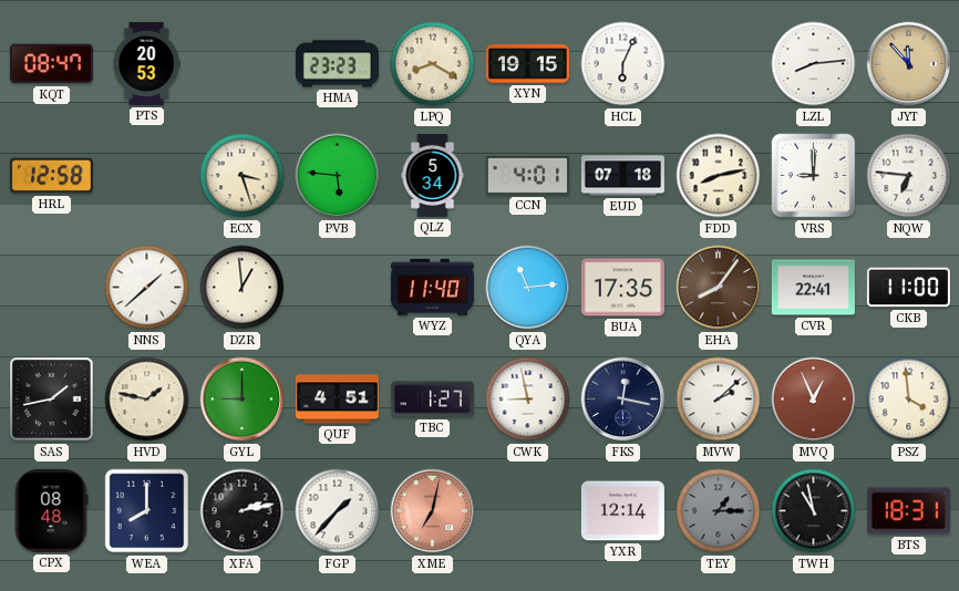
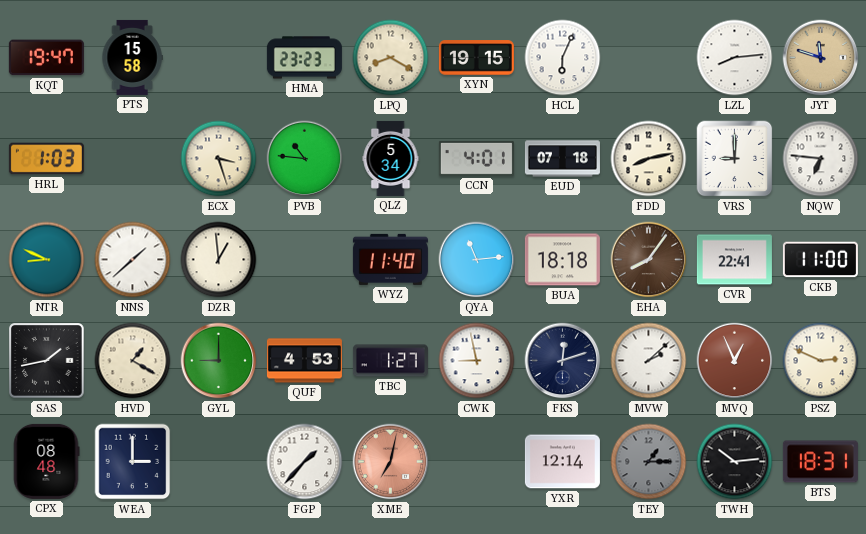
KQT: 08:47 -> 19:47
PTS: 20:53 -> 15:58
JYT: 11:53 -> 11:48
HRL: 12:58 -> 1:03
PVB: 5:46 -> 10:46
NTR: none -> 8:49
BUA: 17:35 -> 18:18
HVD: 1:47 -> 1:20
QUF: 4:51 -> 4:53
FKS: 12:17 -> 12:12
PSZ: 3:59 -> 2:49
WEA: 8:00 -> 3:00
XFA: 2:13 -> none
TWH: 10:58 -> 10:14
